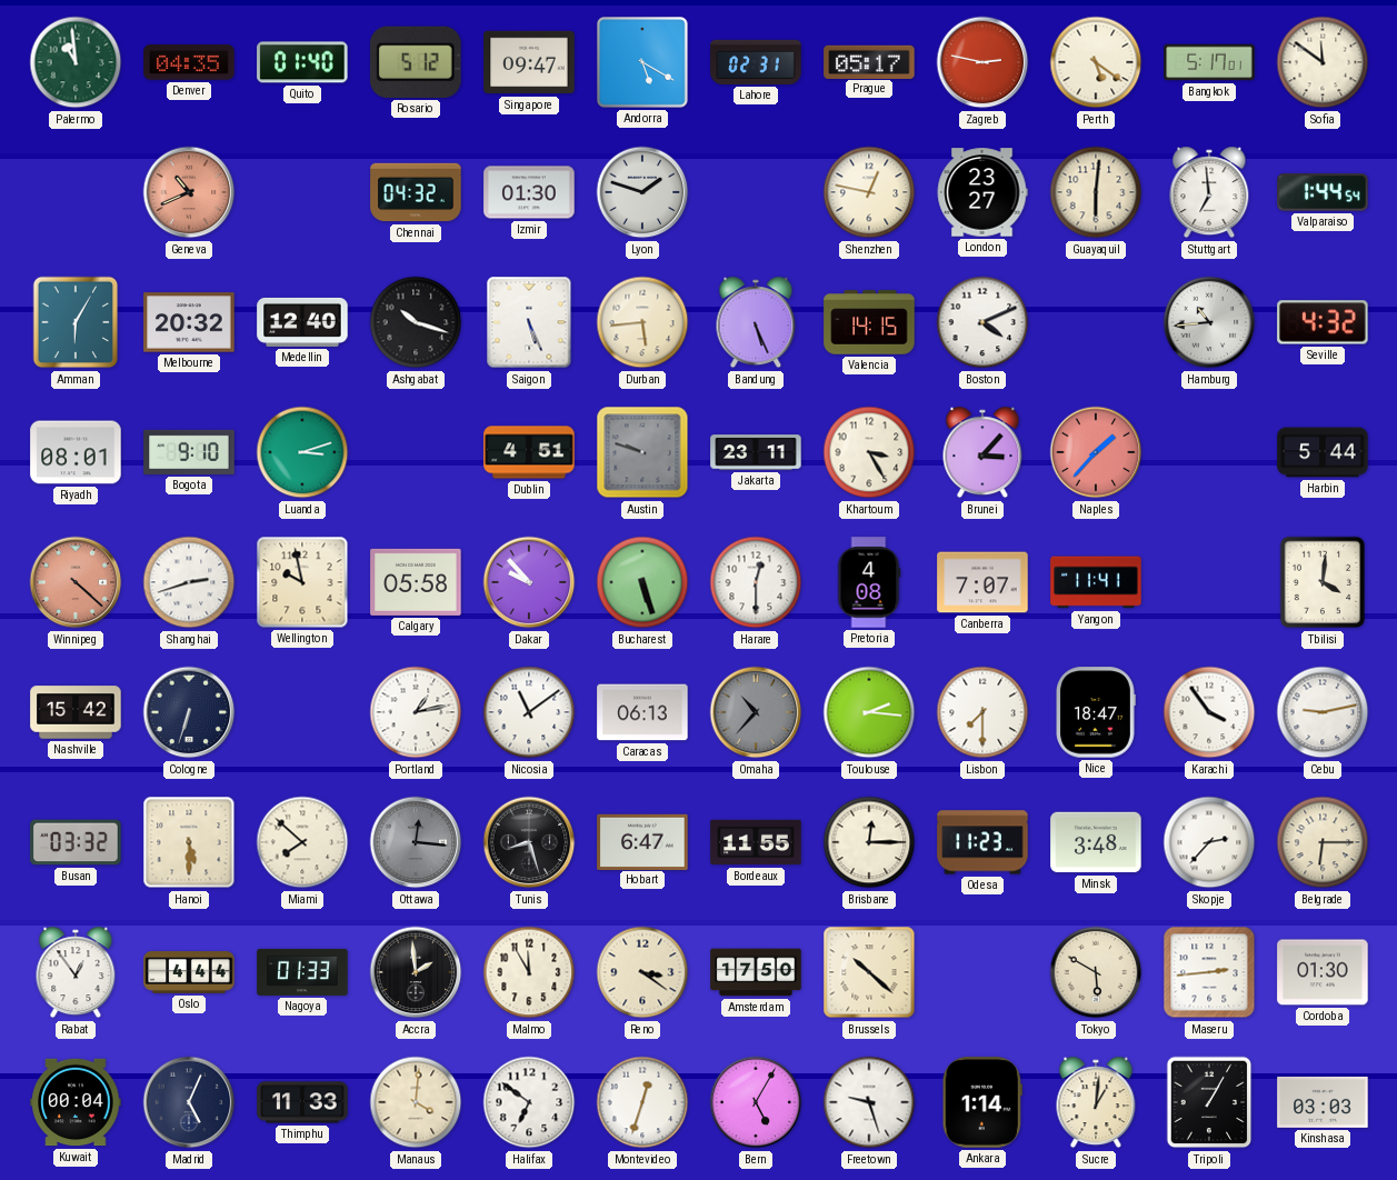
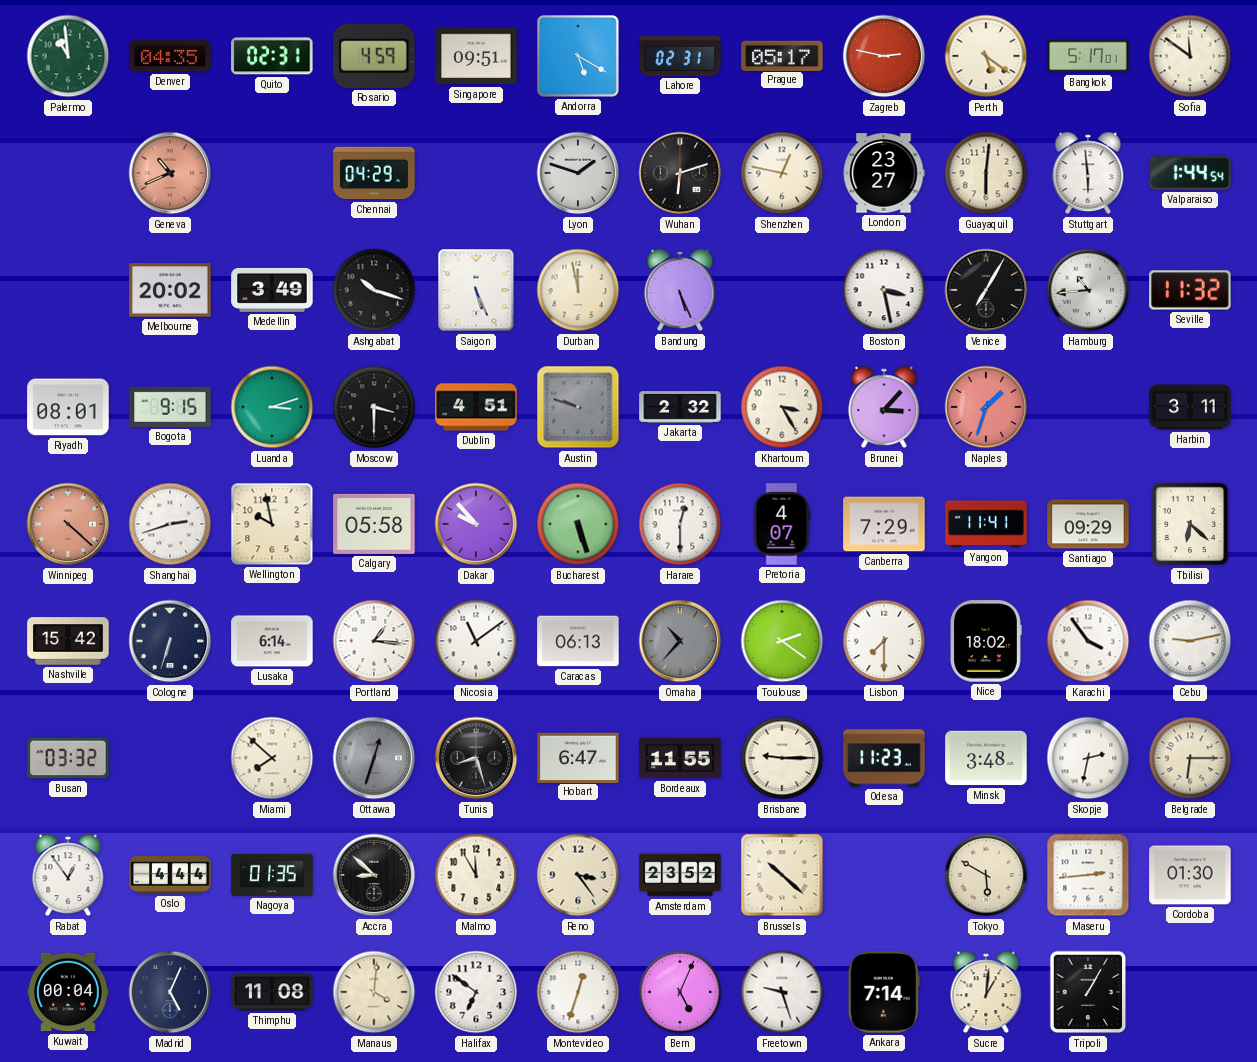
Quito: 01:40 -> 02:31
Rosario: 5:12 -> 4:59
Singapore: 09:47 -> 09:51
Chennai: 04:32 -> 04:29
Izmir: 01:30 -> none
Wuhan: none -> 6:12
Stuttgart: 6:59 -> 5:59
Amman: 6:05 -> none
Melbourne: 20:32 -> 20:02
Medellin: 12:40 -> 3:49
Durban: 5:44 -> 11:58
Valencia: 14:15 -> none
Boston: 4:11 -> 3:28
Venice: none -> 7:05
Seville: 4:32 -> 11:32
Bogota: 9:10 -> 9:15
Moscow: none -> 3:30
Jakarta: 23:11 -> 2:32
Naples: 1:37 -> 1:33
Harbin: 5:44 -> 3:11
Pretoria: 4:08 -> 4:07
Canberra: 7:07 -> 7:29
Santiago: none -> 09:29
Tbilisi: 4:01 -> 6:22
Lusaka: none -> 6:14
Portland: 1:13 -> 1:16
Toulouse: 2:16 -> 2:21
Nice: 18:47 -> 18:02
Hanoi: 5:30 -> none
Ottawa: 12:16 -> 12:33
Brisbane: 12:15 -> 9:15
Skopje: 2:37 -> 2:32
Nagoya: 01:33 -> 01:35
Accra: 1:59 -> 8:52
Reno: 3:21 -> 3:24
Amsterdam: 17:50 -> 23:52
Thimphu: 11:33 -> 11:08
Bern: 5:05 -> 5:04
Ankara: 1:14 -> 7:14
Kinshasa: 03:03 -> none
